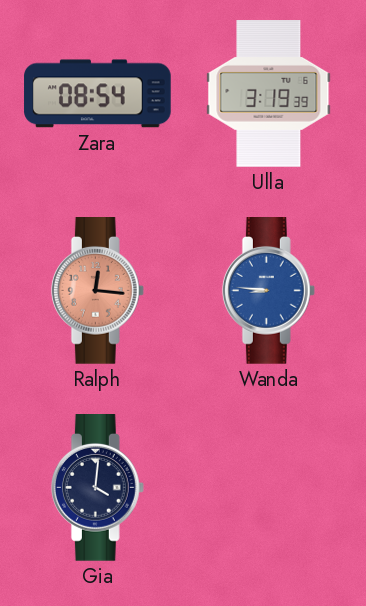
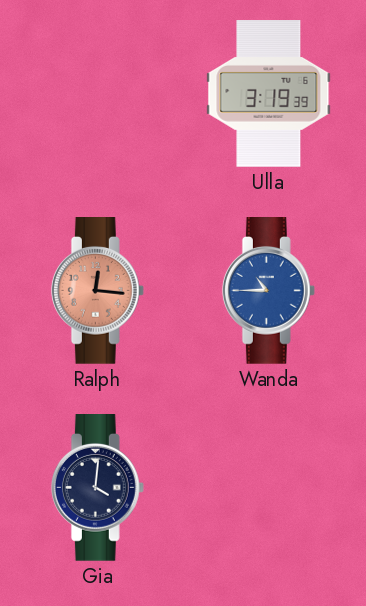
Zara: 08:54 -> none
Wanda: 8:46 -> 10:45
